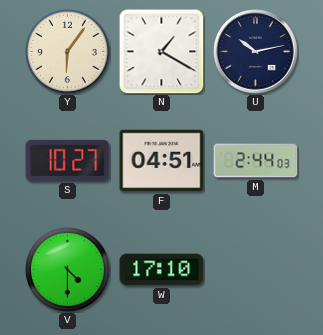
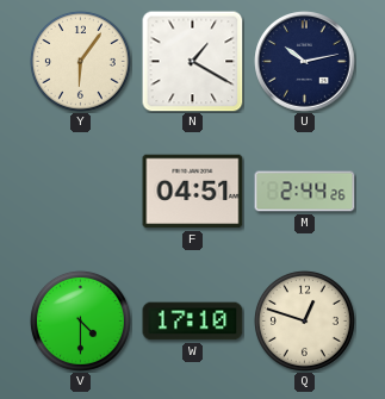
S: 10:27 -> none
M: 2:44:03 -> 2:44:26
Q: none -> 12:48
